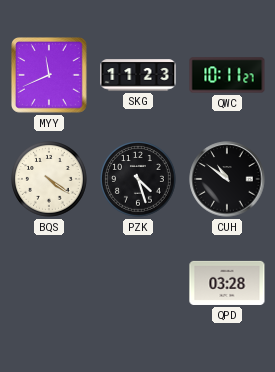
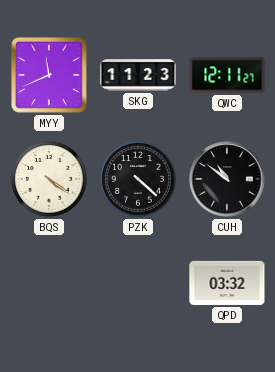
QWC: 10:11 -> 12:11
PZK: 4:27 -> 4:22
QPD: 03:28 -> 03:32
